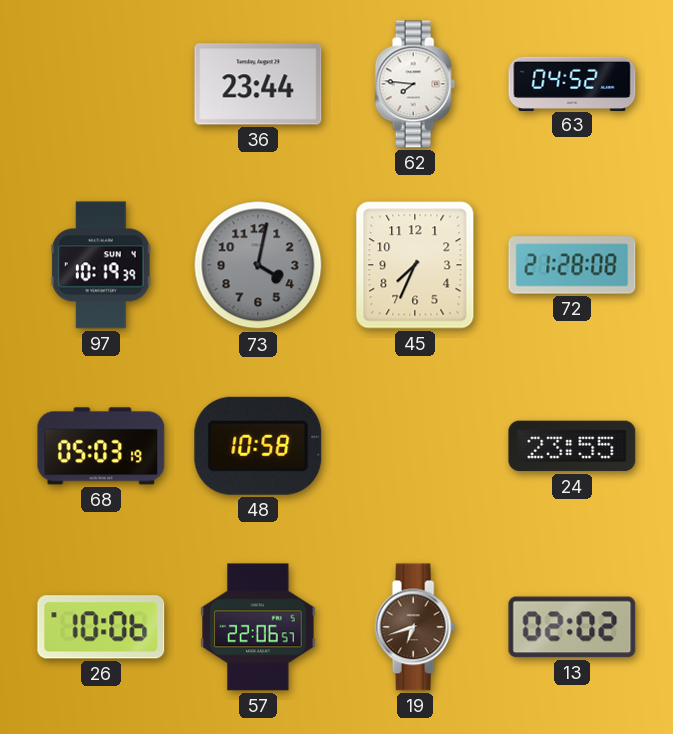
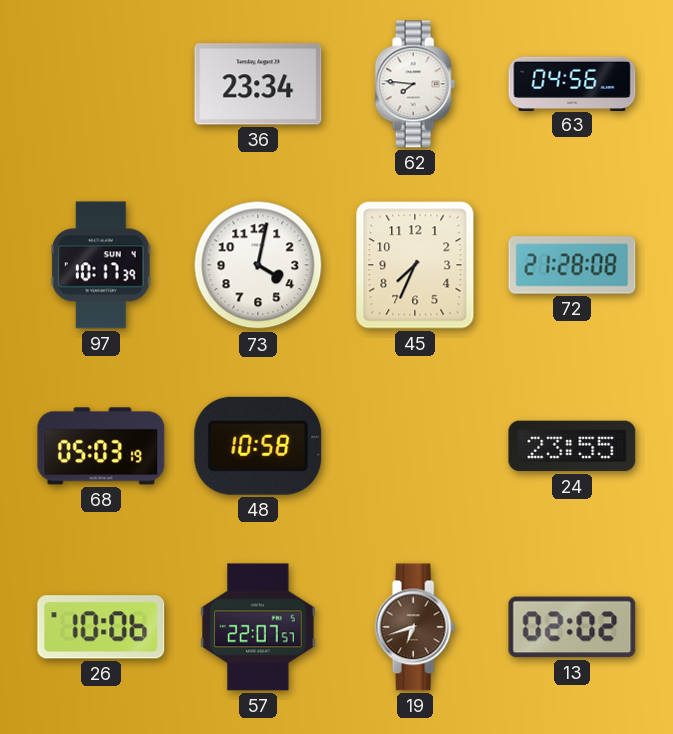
36: 23:44 -> 23:34
63: 04:52 -> 04:56
97: 10:19 -> 10:17
73 dial: grey -> white
57: 22:06 -> 22:07
